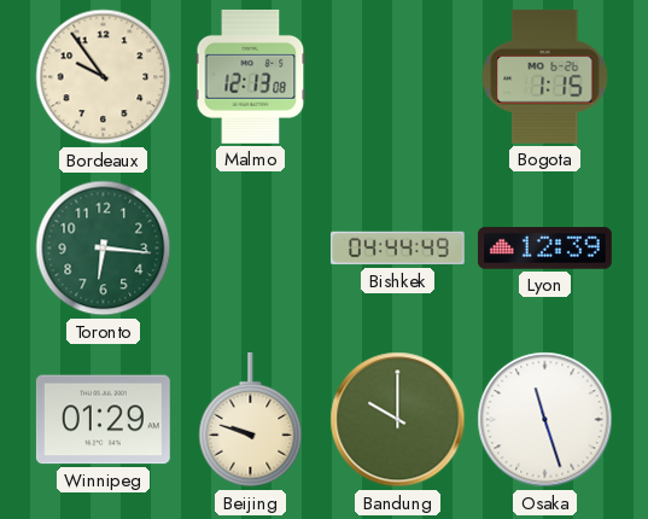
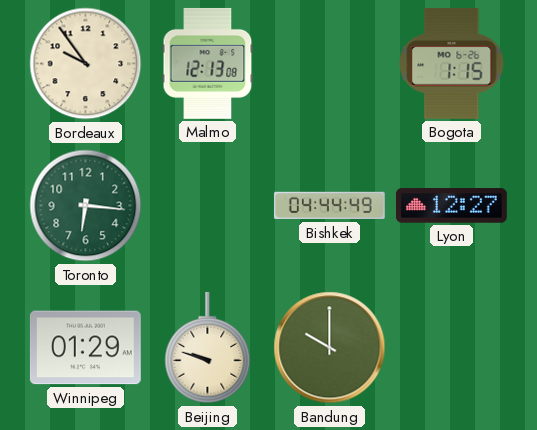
Lyon: 12:39 -> 12:27
Osaka: 11:27 -> none
